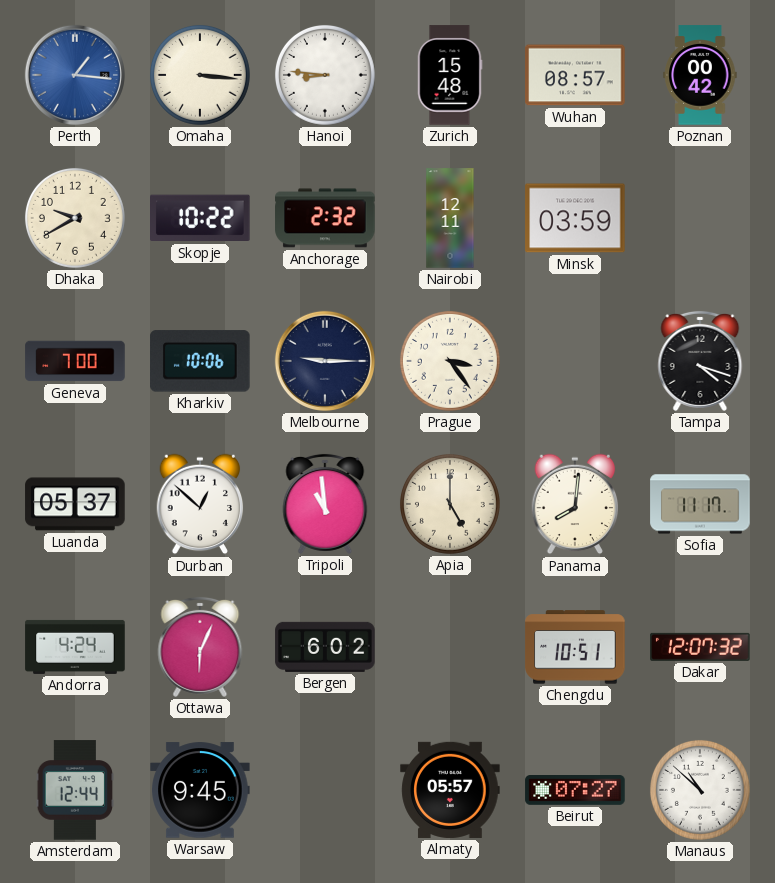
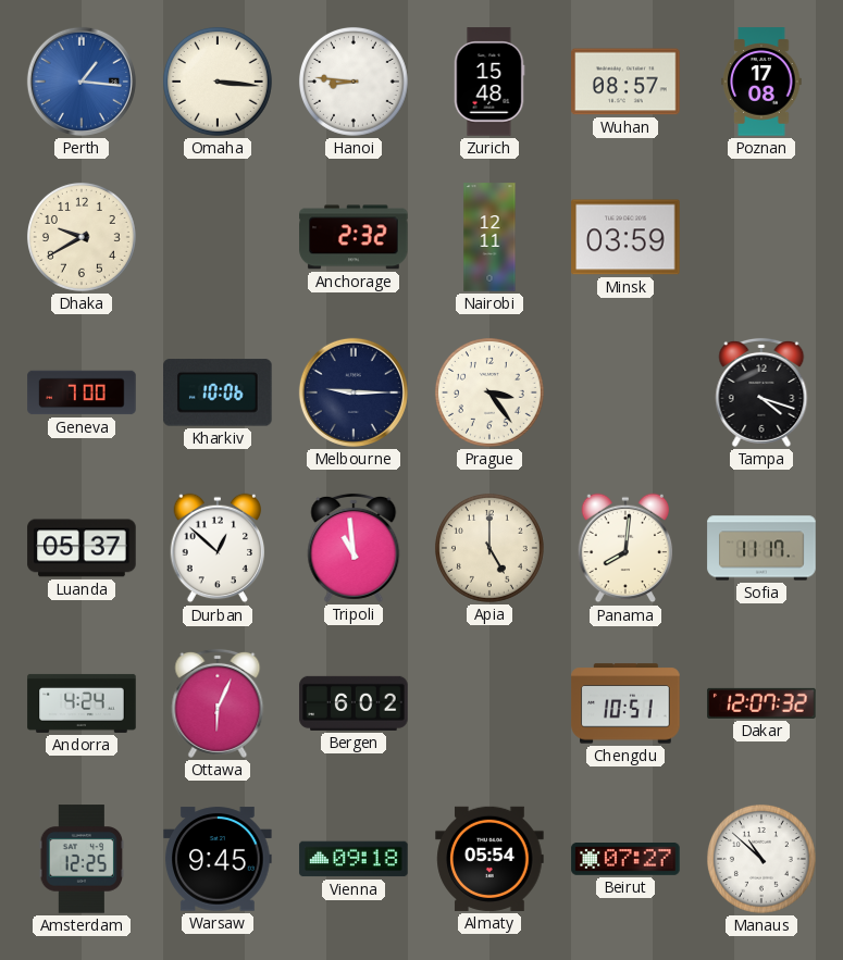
Poznan: 00:42 -> 17:08
Skopje: 10:22 -> none
Amsterdam: 12:44 -> 12:25
Vienna: none -> 09:18
Almaty: 05:57 -> 05:54
